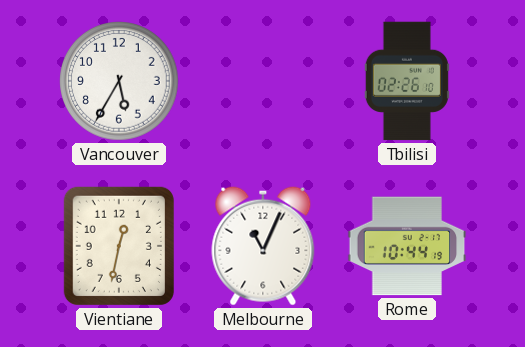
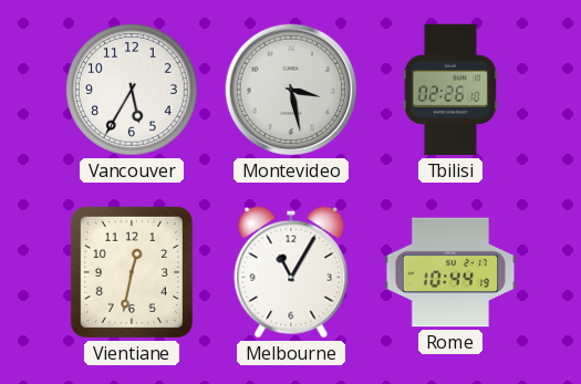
Montevideo: none -> 3:28
Melbourne: 11:04 -> 11:05
